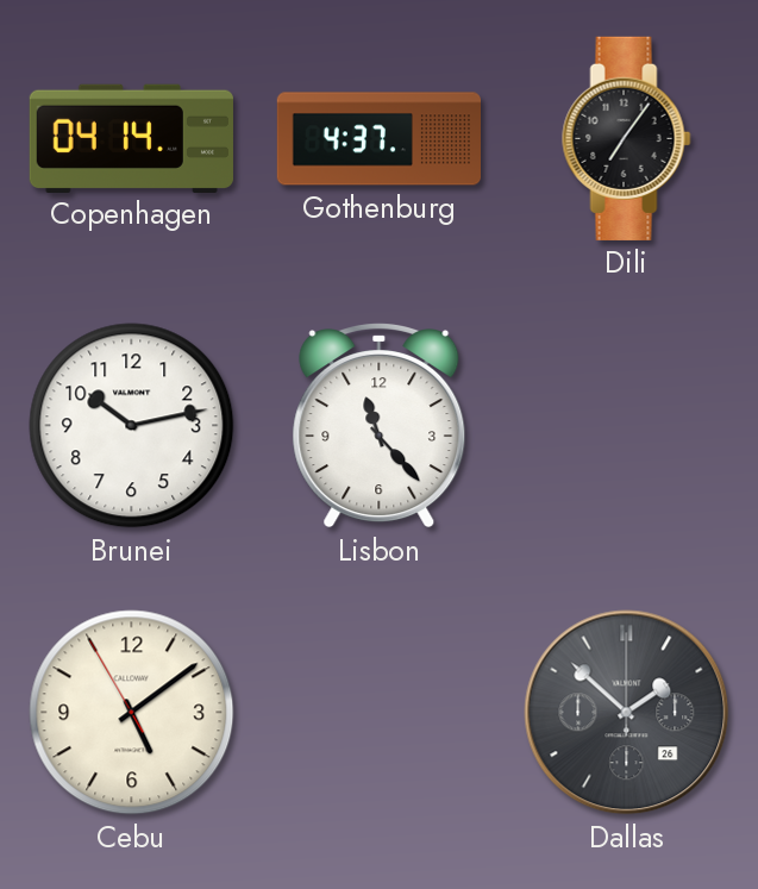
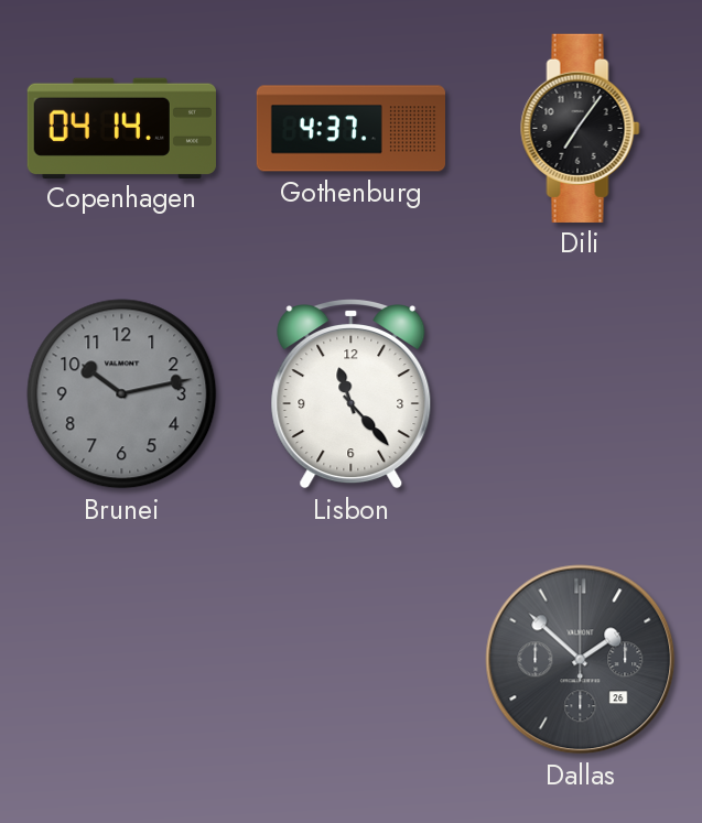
Brunei dial: white -> grey
Cebu: 5:08 -> none
